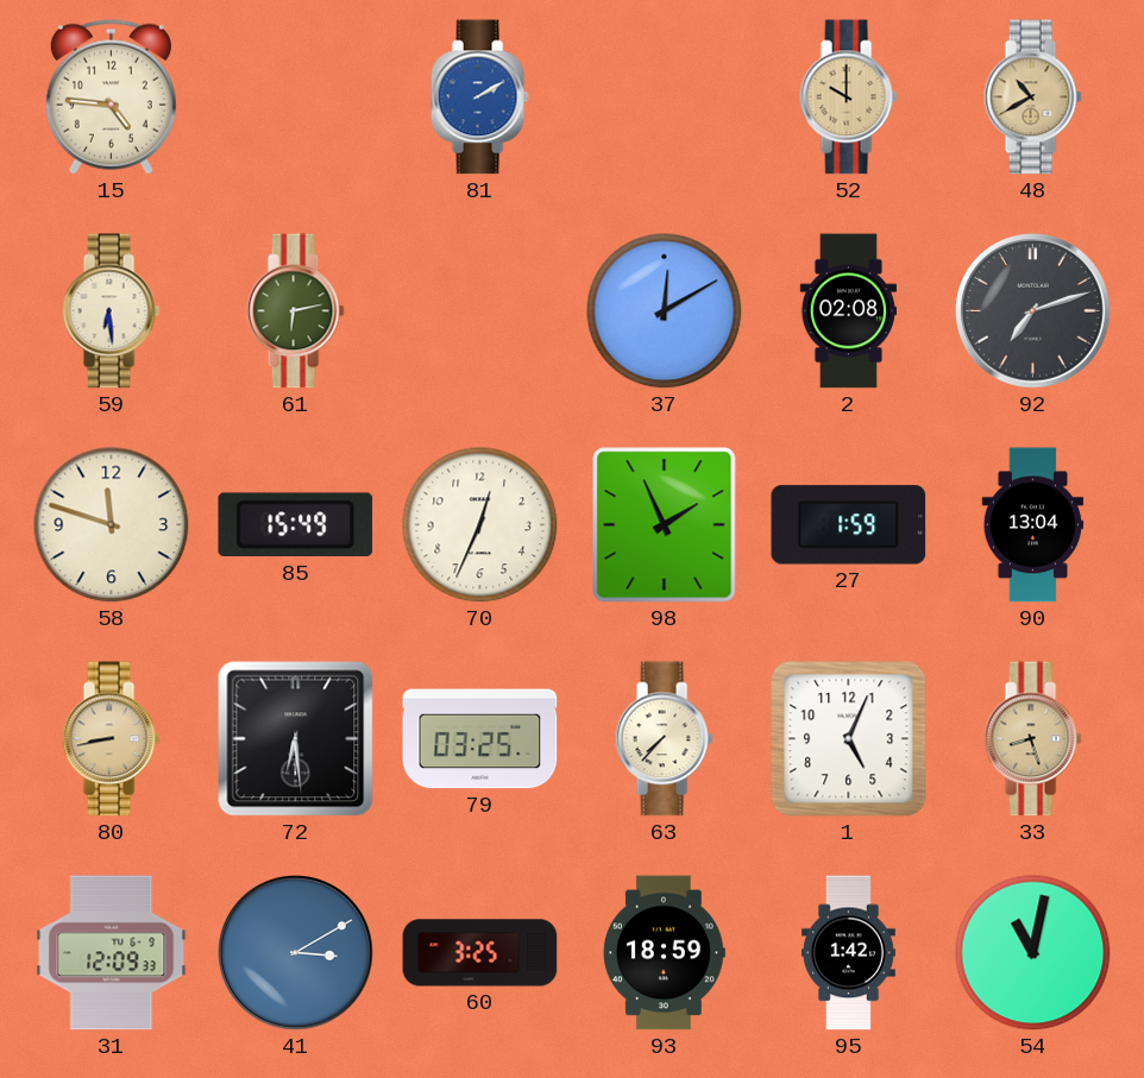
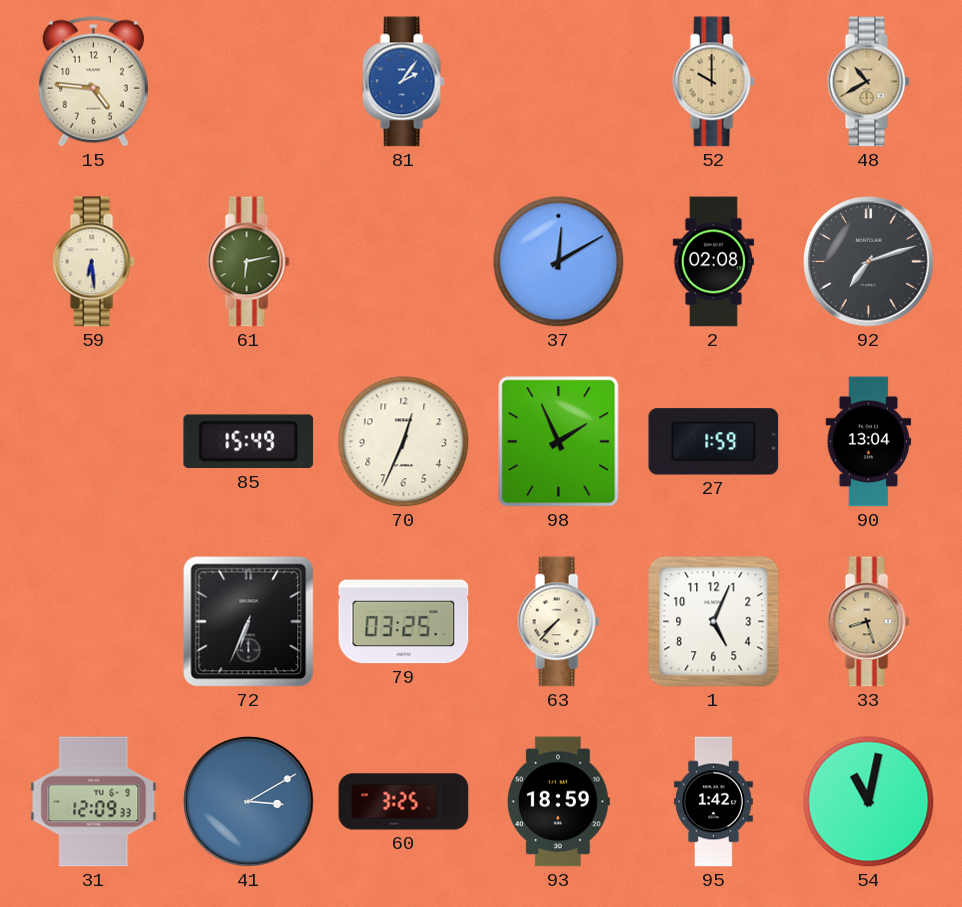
81: 2:10 -> 2:06
58: 11:48 -> none
80: 8:43 -> none
72: 6:29 -> 6:34
